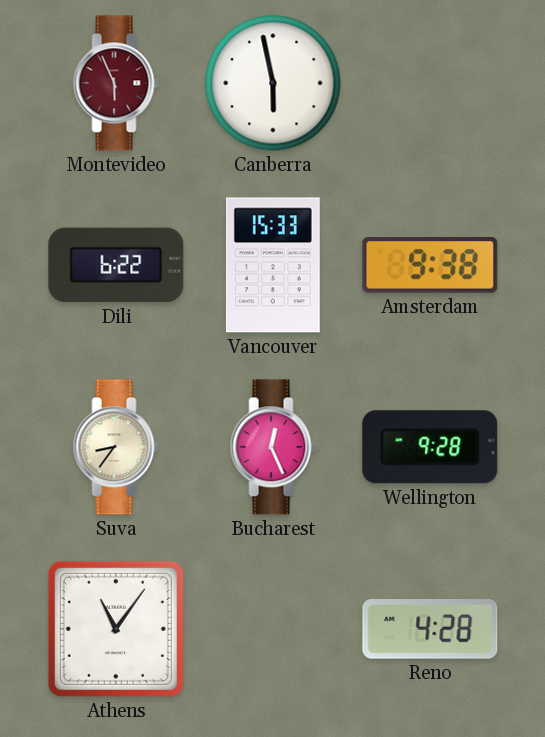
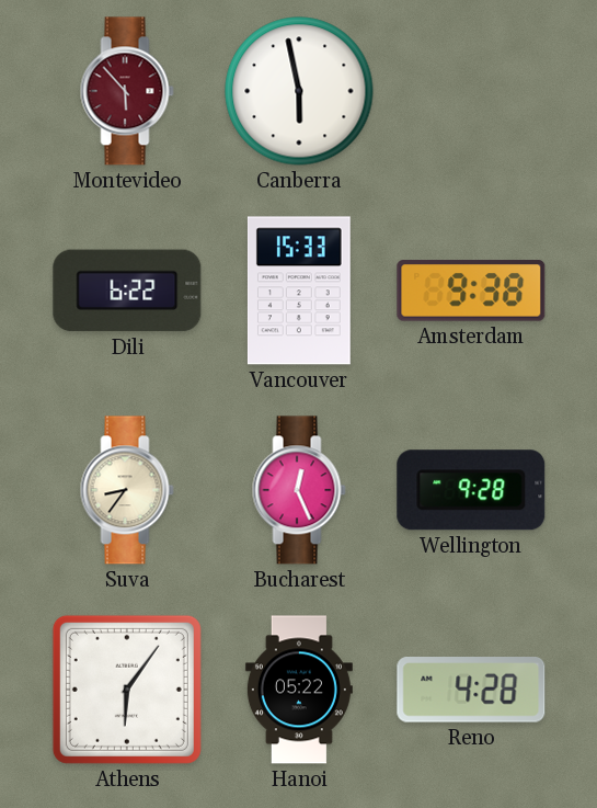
Montevideo: 5:56 -> 5:53
Athens: 11:06 -> 6:06
Hanoi: none -> 05:22
